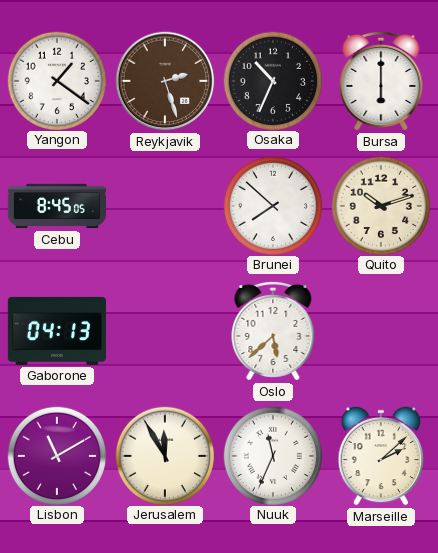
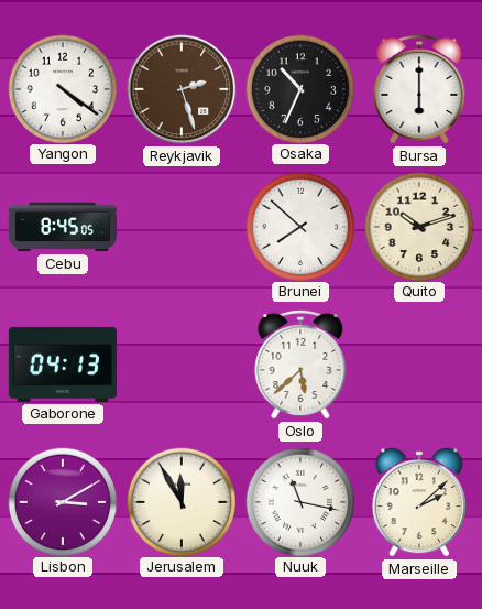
Yangon: 1:21 -> 4:21
Lisbon: 11:10 -> 3:10
Nuuk: 11:34 -> 11:17
